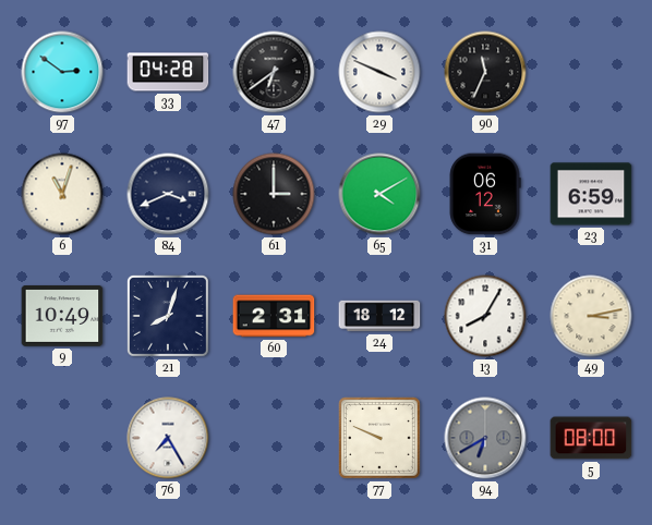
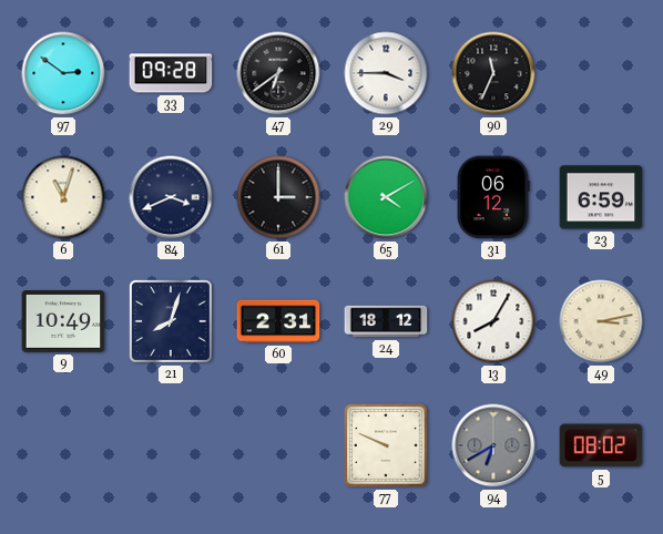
33: 04:28 -> 09:28
29: 3:49 -> 3:45
76: 7:25 -> none
5: 08:00 -> 08:02
